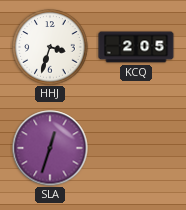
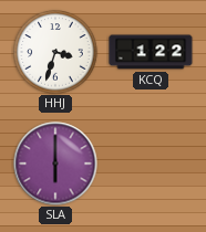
KCQ: 2:05 -> 1:22
SLA: 12:33 -> 6:00
